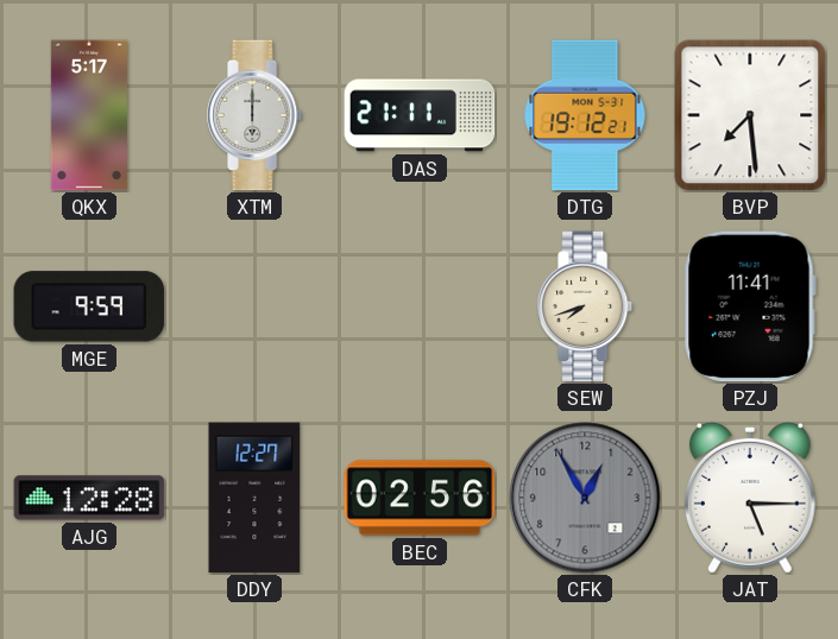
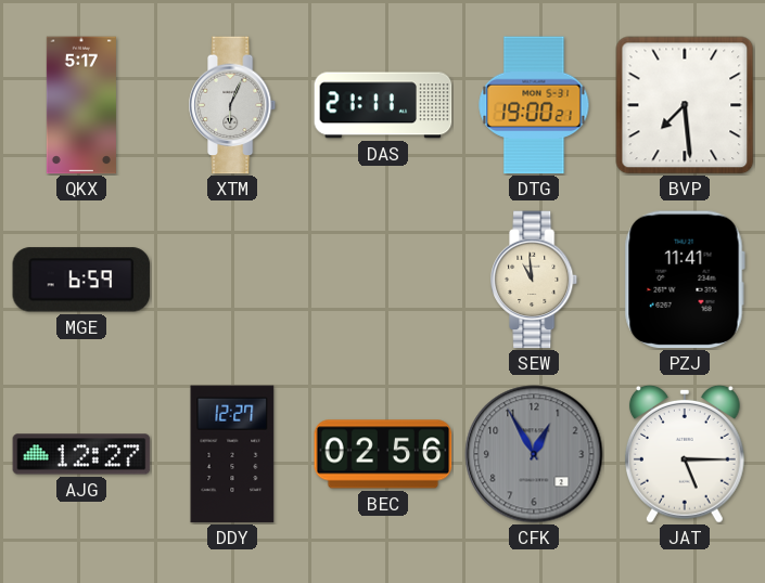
XTM: 6:00 -> 6:04
DTG: 19:12 -> 19:00
MGE: 9:59 -> 6:59
SEW: 7:42 -> 10:59
AJG: 12:28 -> 12:27
